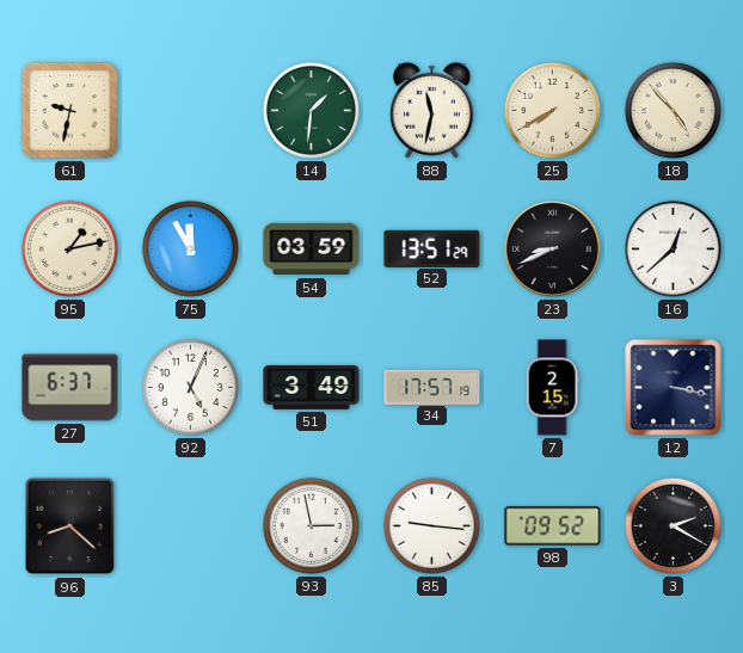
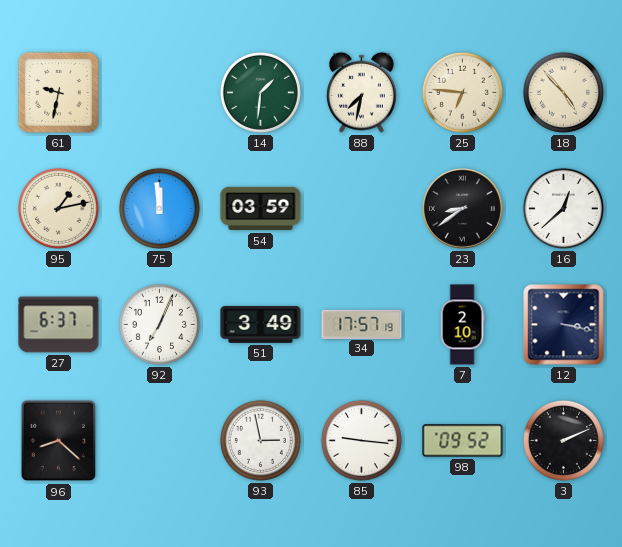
88: 11:32 -> 7:32
25: 7:40 -> 6:46
75: 11:55 -> 11:59
52: 13:51 -> none
23: 8:41 -> 8:39
92: 5:04 -> 7:04
7: 2:15 -> 2:10
3: 2:20 -> 2:11
